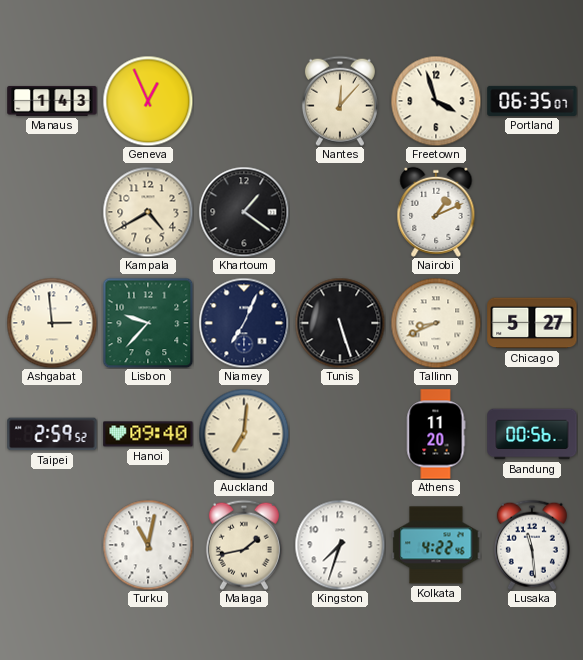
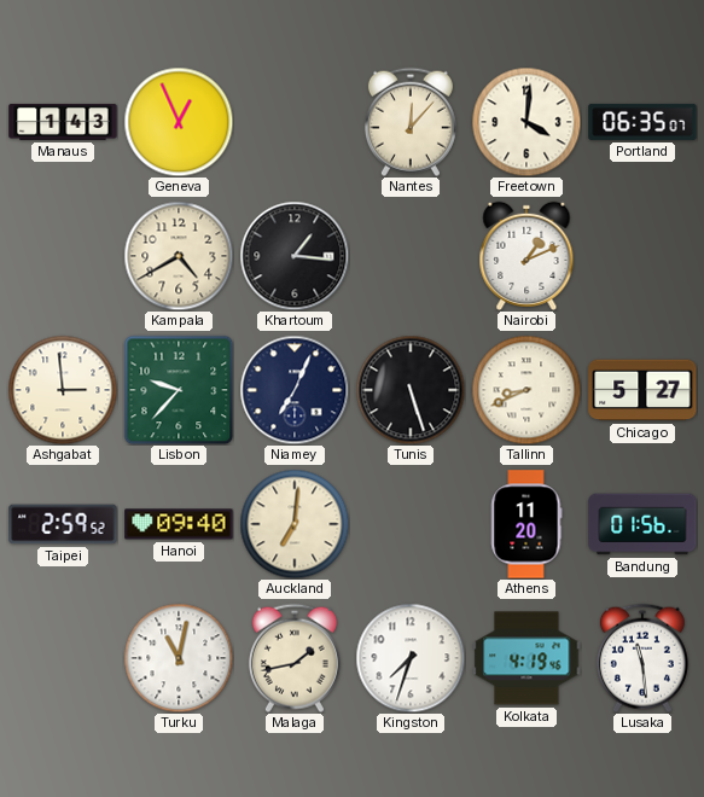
Freetown: 3:57 -> 4:01
Khartoum: 1:21 -> 1:16
Bandung: 00:56 -> 01:56
Kolkata: 4:22 -> 4:19
